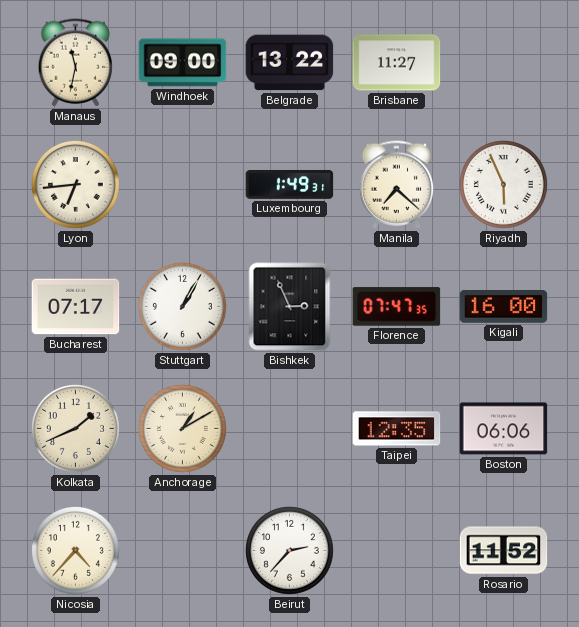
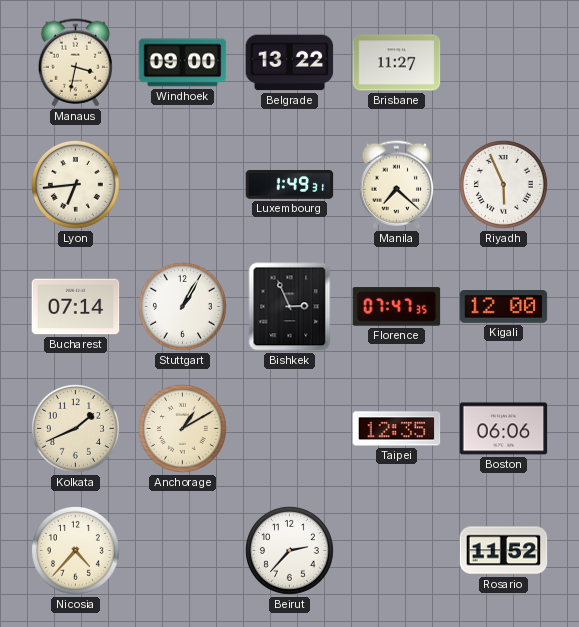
Manaus: 11:32 -> 3:32
Bucharest: 07:17 -> 07:14
Kigali: 16:00 -> 12:00
